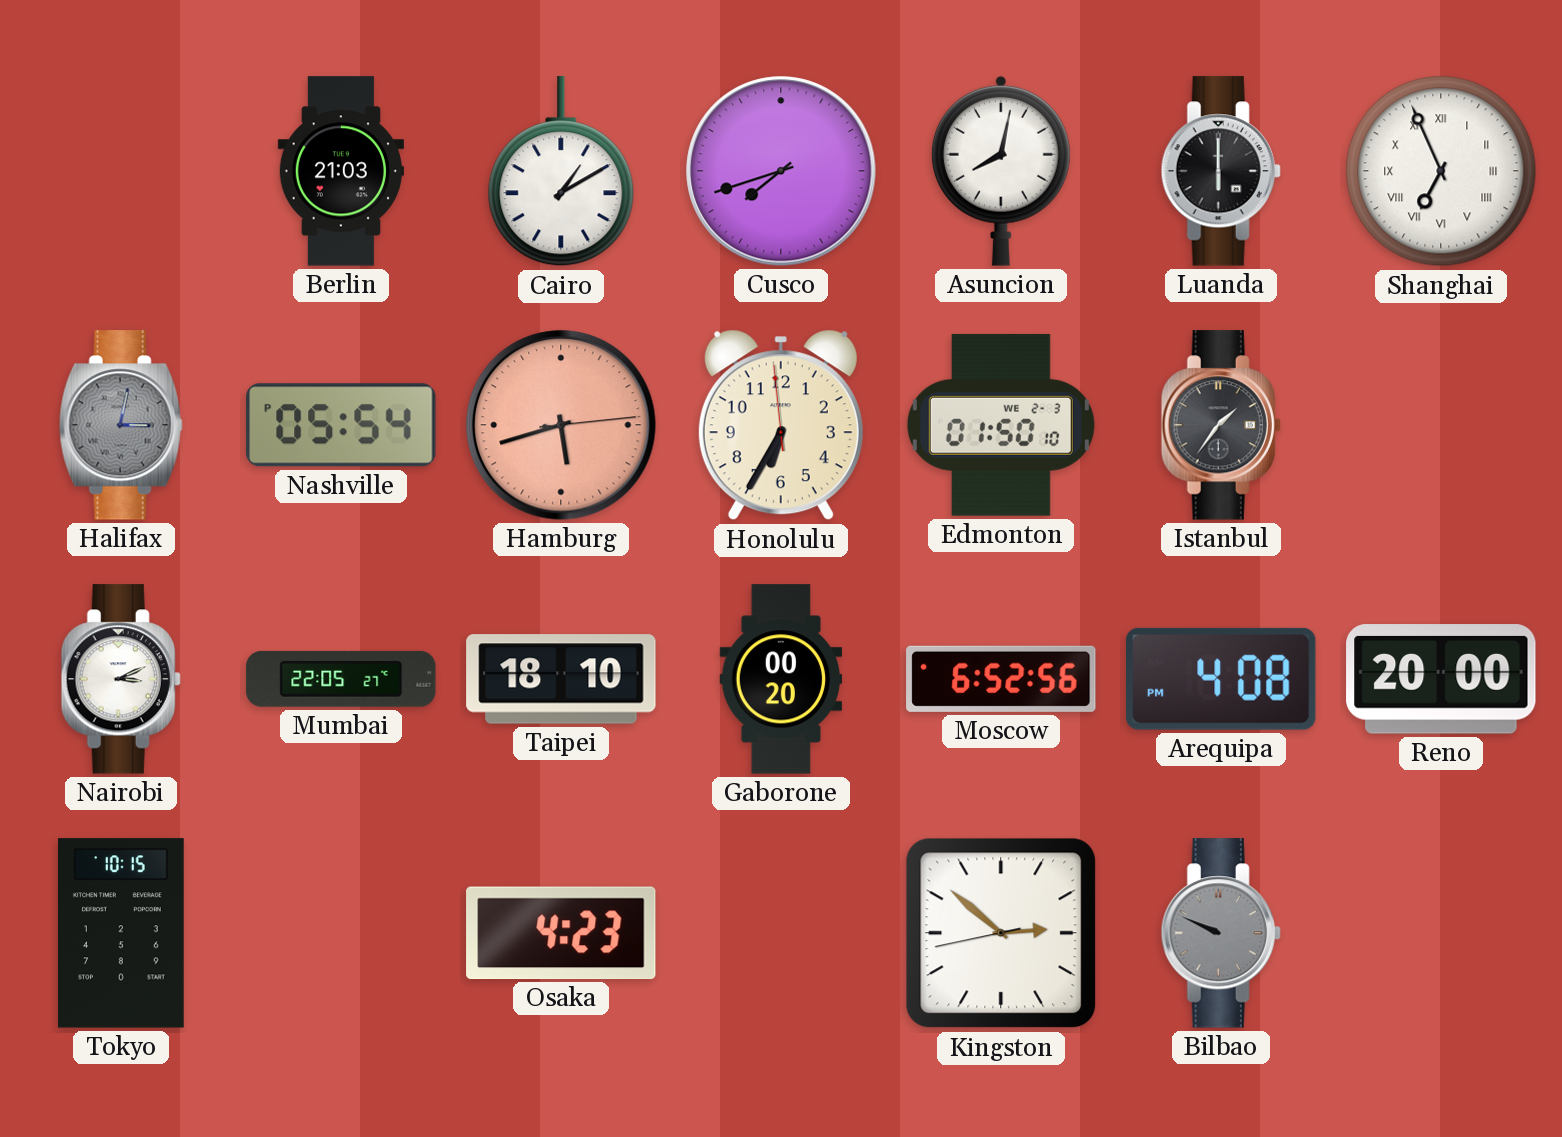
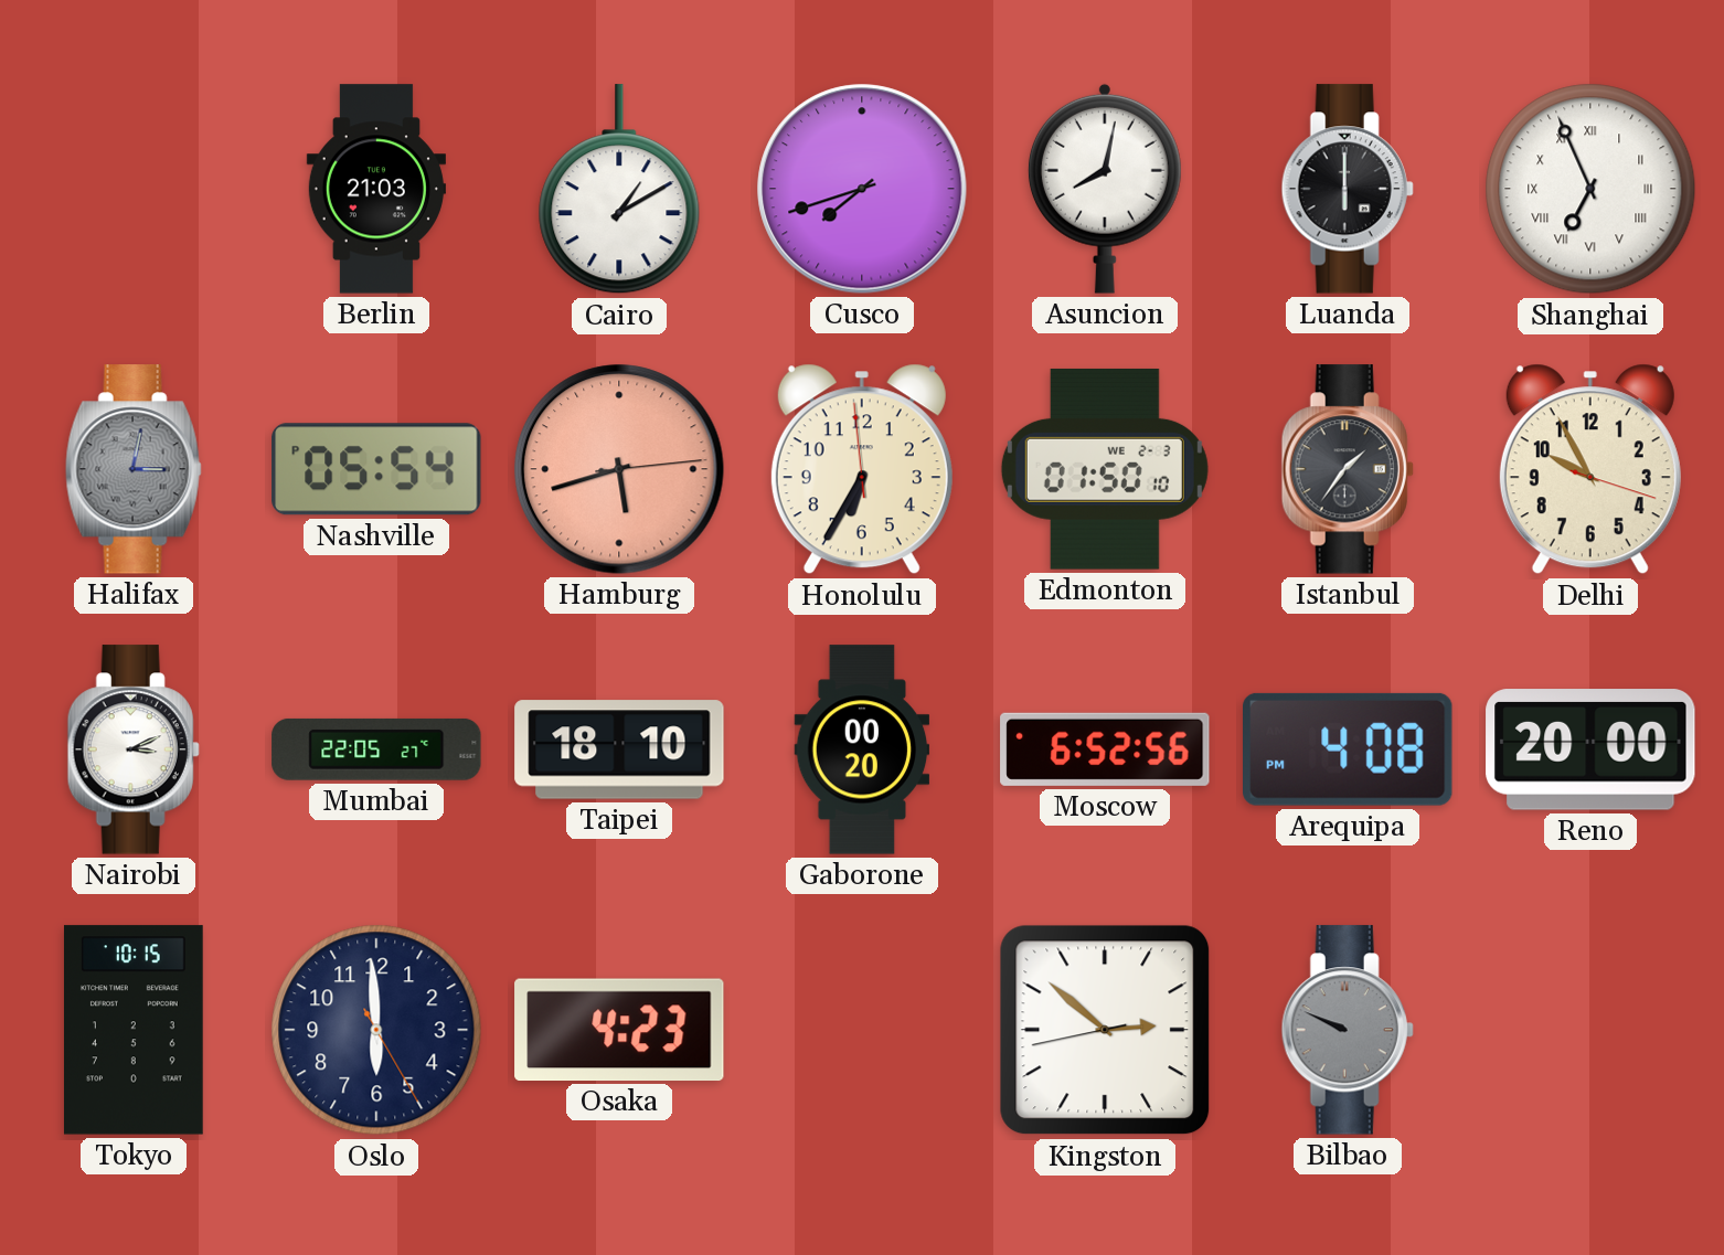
Delhi: none -> 9:55
Oslo: none -> 5:59
